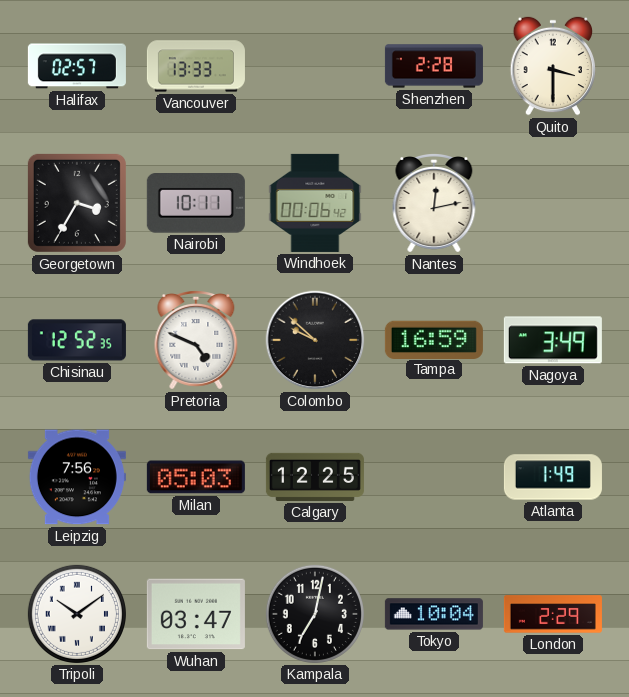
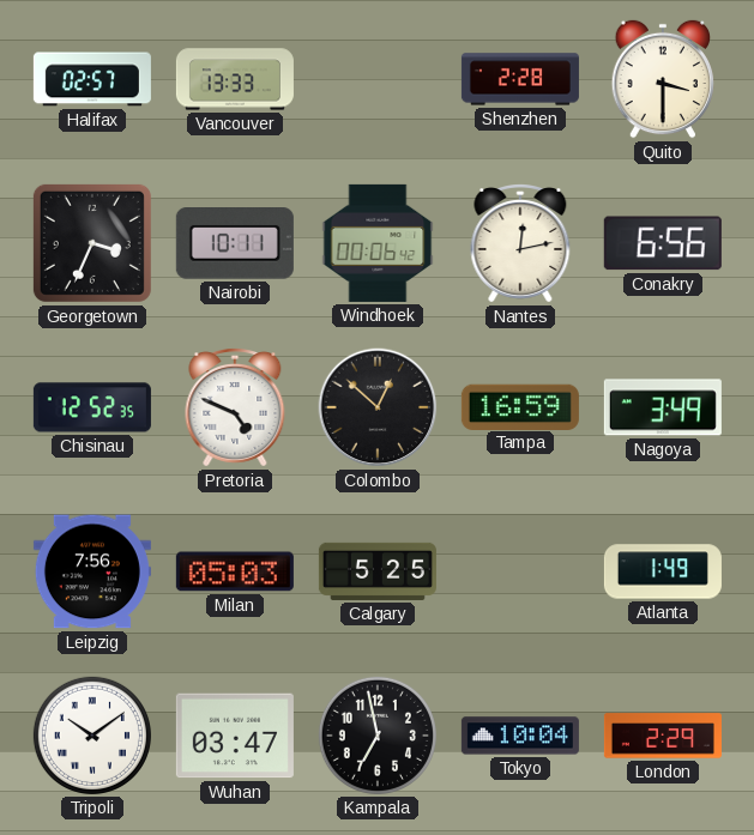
Georgetown: 3:35 -> 3:34
Conakry: none -> 6:56
Colombo: 9:52 -> 12:52
Calgary: 12:25 -> 5:25
Kampala: 7:02 -> 6:58
